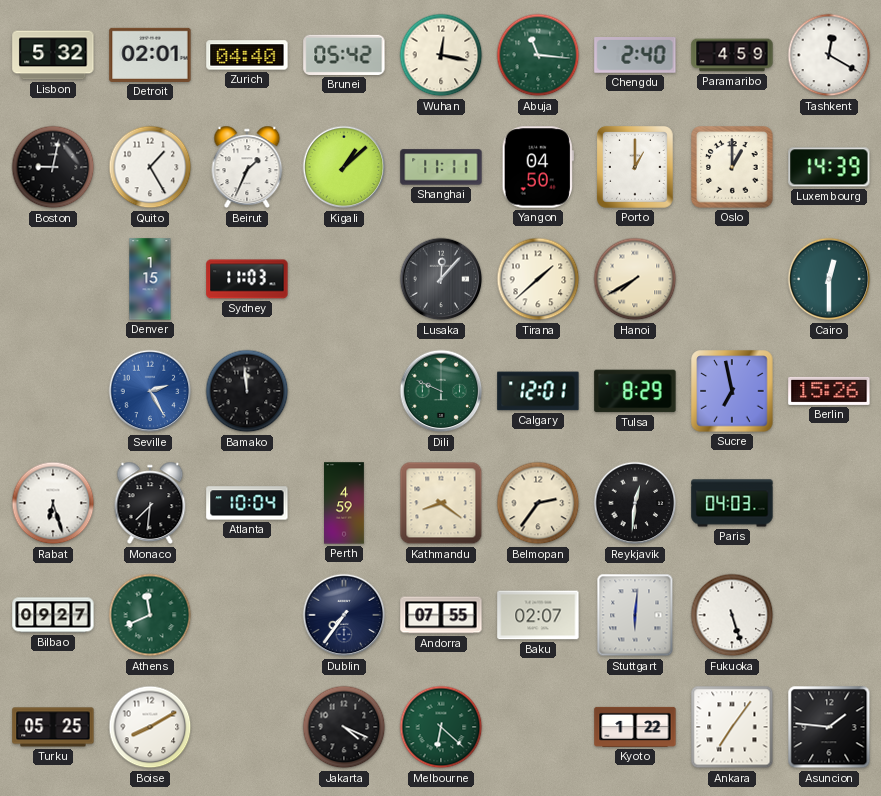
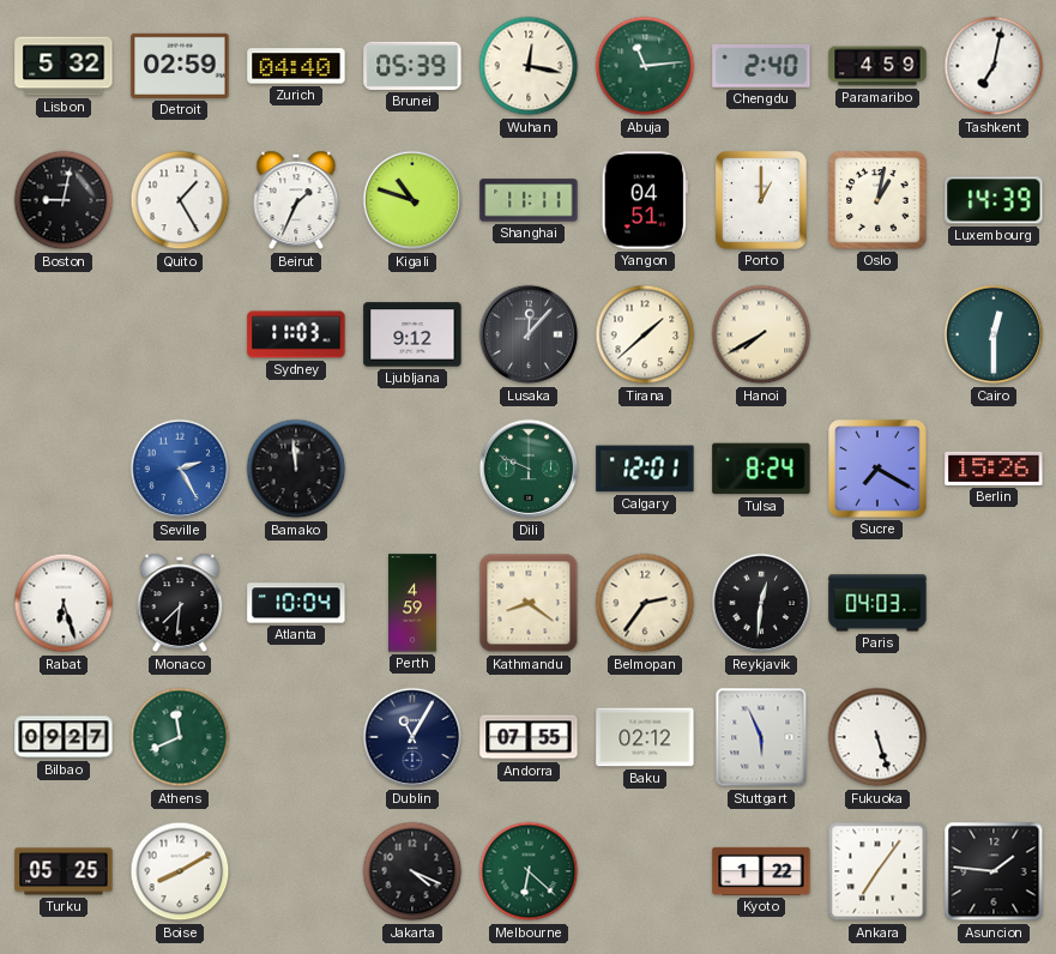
Detroit: 02:01 -> 02:59
Brunei: 05:42 -> 05:39
Abuja: 11:16 -> 11:14
Tashkent: 12:20 -> 7:02
Kigali: 1:08 -> 10:48
Yangon: 04:50 -> 04:51
Oslo: 1:00 -> 1:02
Denver: 1:15 -> none
Ljubljana: none -> 9:12
Tulsa: 8:29 -> 8:24
Sucre: 6:58 -> 7:20
Dublin: 7:36 -> 11:05
Baku: 02:07 -> 02:12
Stuttgart: 6:01 -> 5:56
